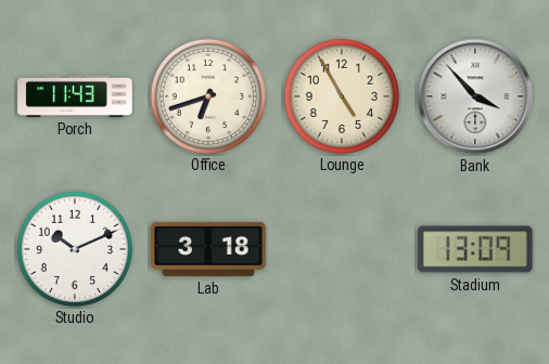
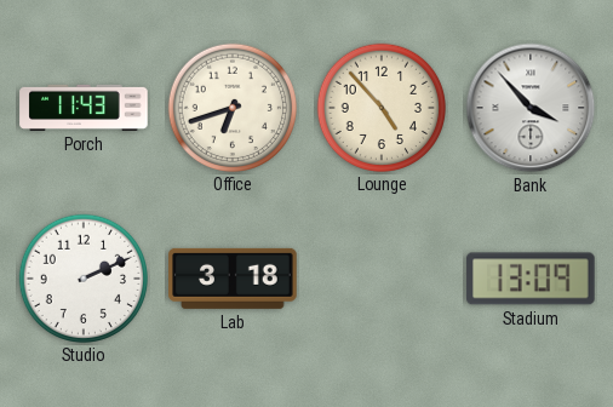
Lounge: 4:55 -> 4:53
Studio: 10:11 -> 2:11
